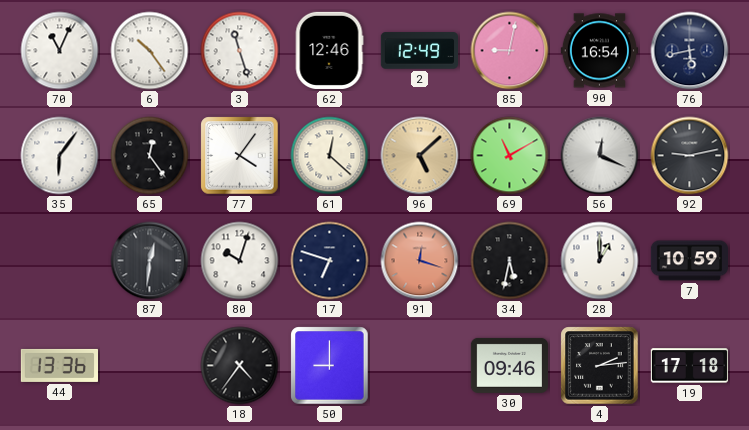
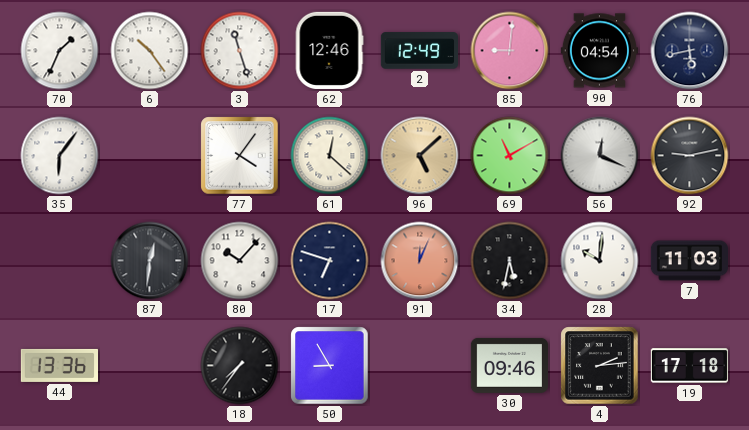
70: 11:04 -> 1:34
85: 9:02 -> 9:01
90: 16:54 -> 04:54
65: 12:24 -> none
80: 10:03 -> 10:07
91: 12:18 -> 12:04
28: 1:00 -> 10:01
7: 10:59 -> 11:03
18: 4:36 -> 7:36
50: 9:00 -> 8:55
